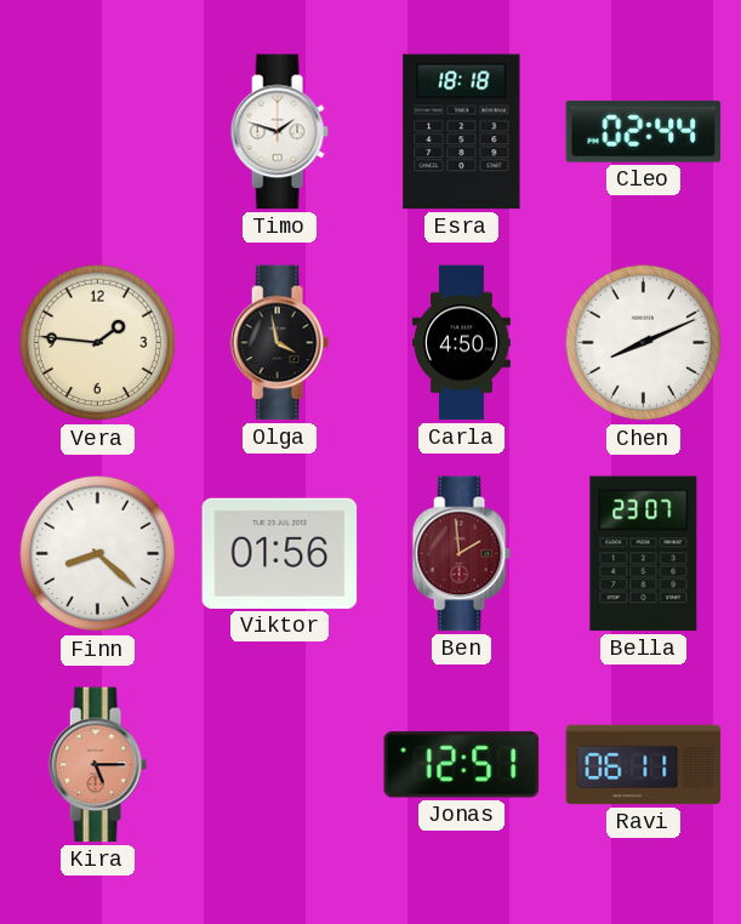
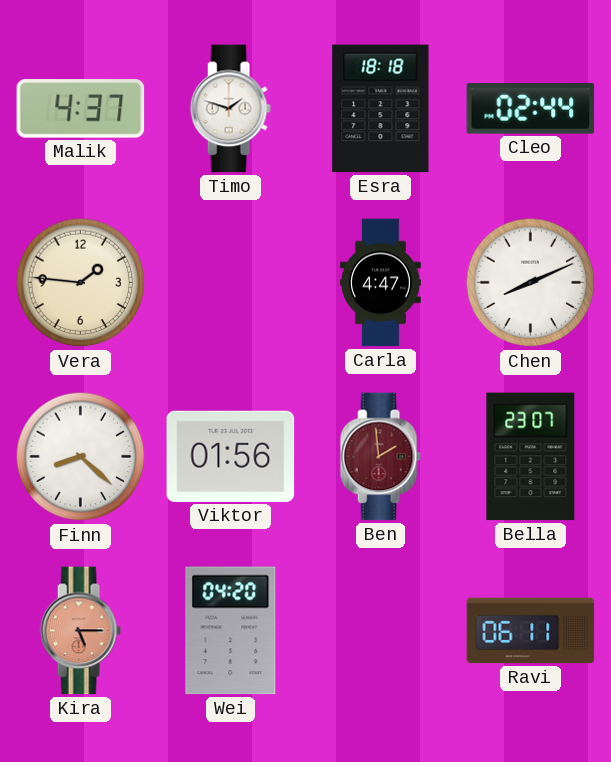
Malik: none -> 4:37
Olga: 3:58 -> none
Carla: 4:50 -> 4:47
Wei: none -> 04:20
Jonas: 12:51 -> none
